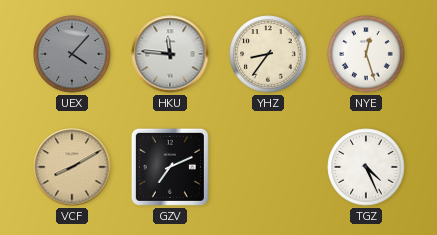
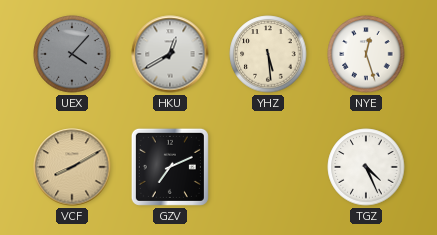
HKU: 11:46 -> 12:40
YHZ: 8:36 -> 5:29
